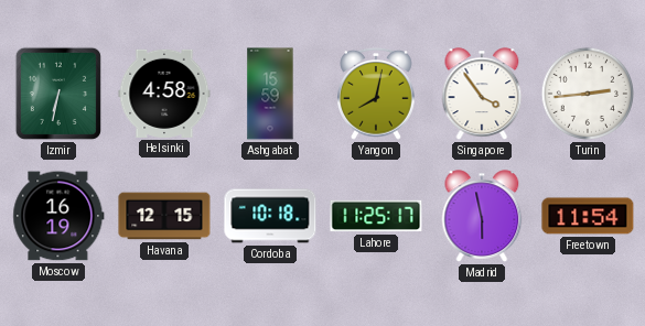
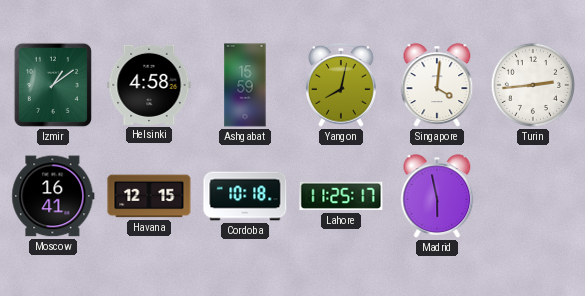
Izmir: 6:32 -> 1:09
Singapore: 3:54 -> 4:01
Moscow: 16:19 -> 16:41
Freetown: 11:54 -> none
